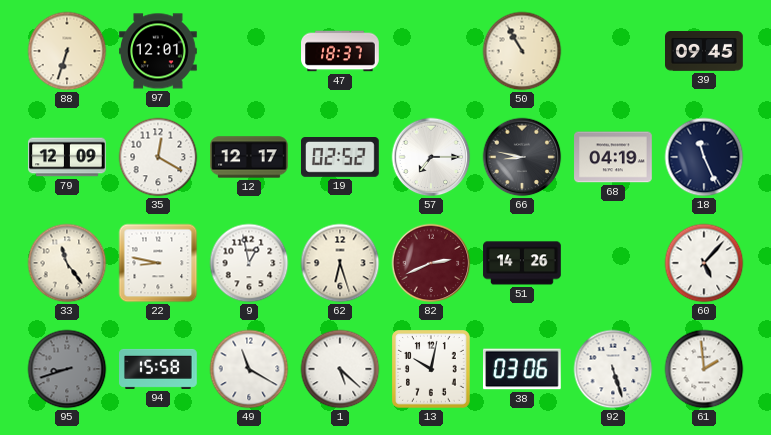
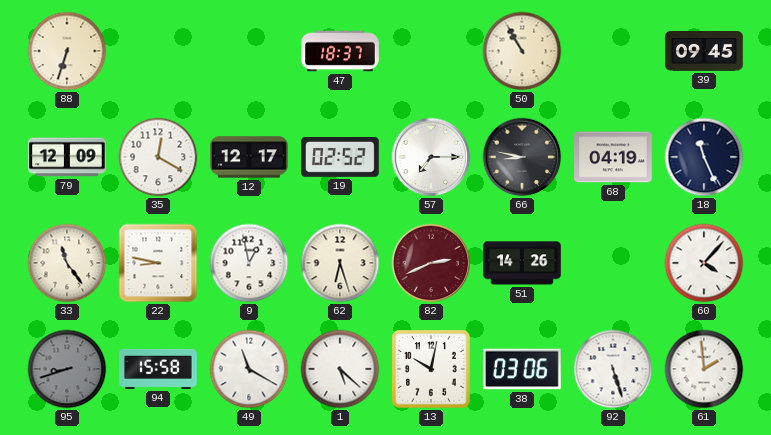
97: 12:01 -> none
60: 5:07 -> 4:07
